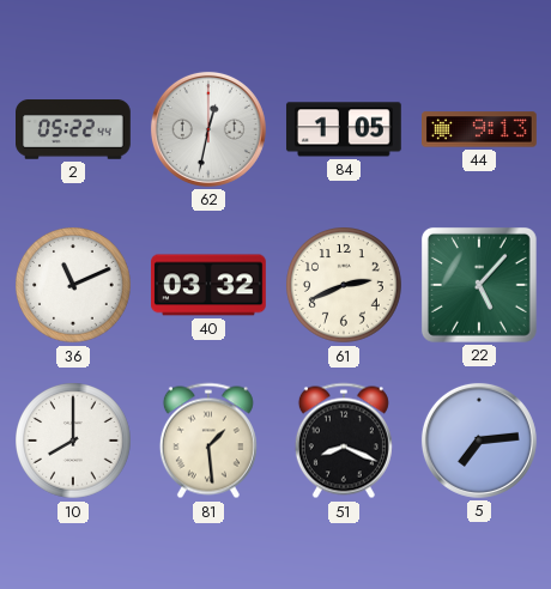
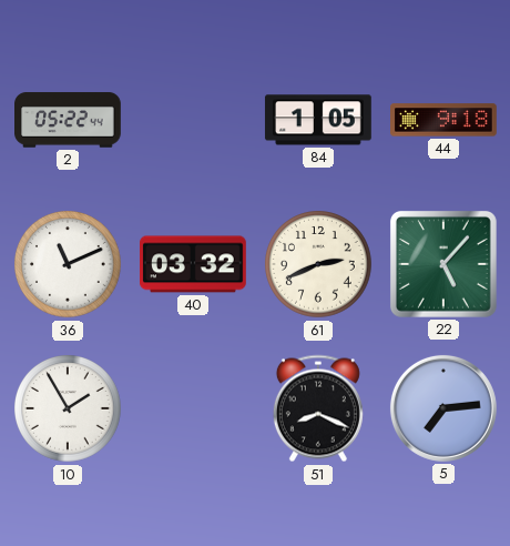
62: 12:32 -> none
44: 9:13 -> 9:18
10: 8:00 -> 1:55
81: 1:29 -> none
